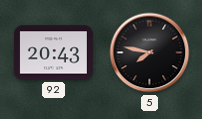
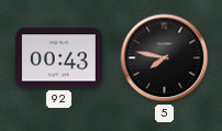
92: 20:43 -> 00:43
